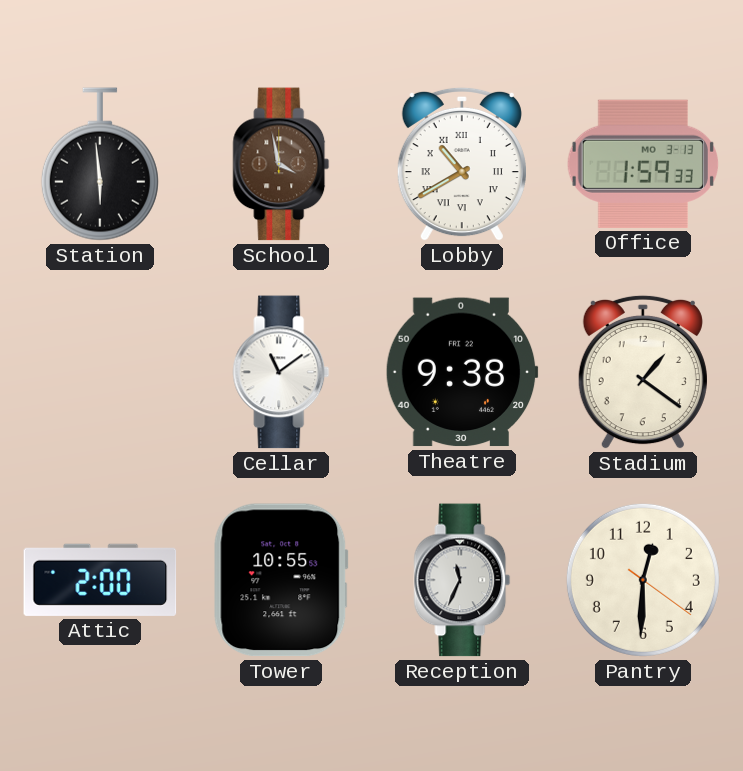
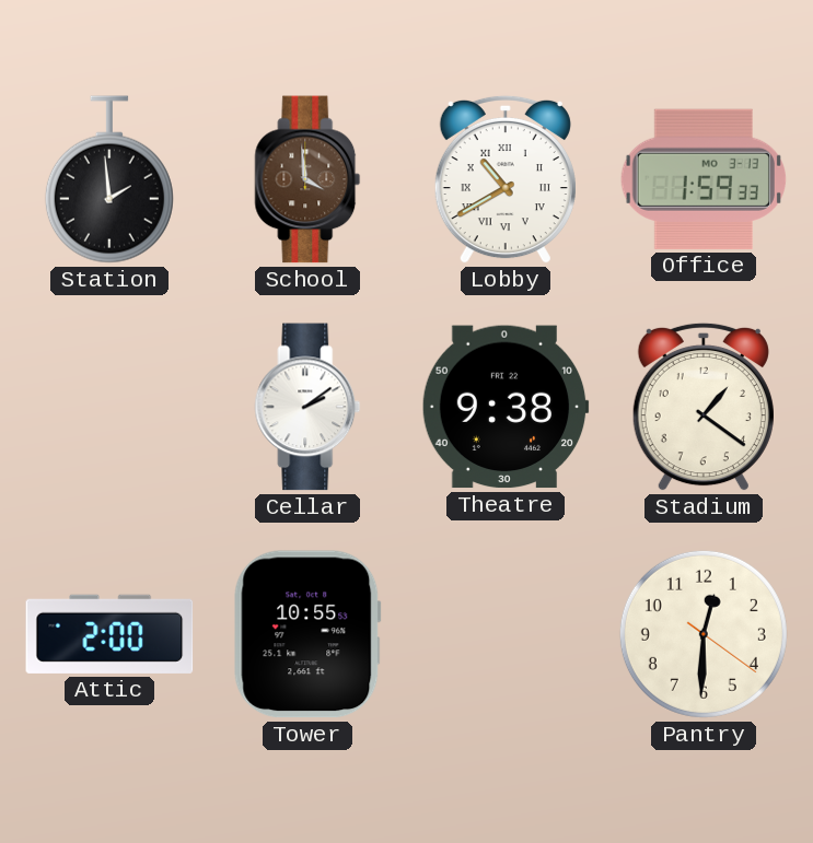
Station: 5:59 -> 1:59
School: 3:58 -> 3:59
Cellar: 11:09 -> 2:09
Reception: 11:34 -> none
